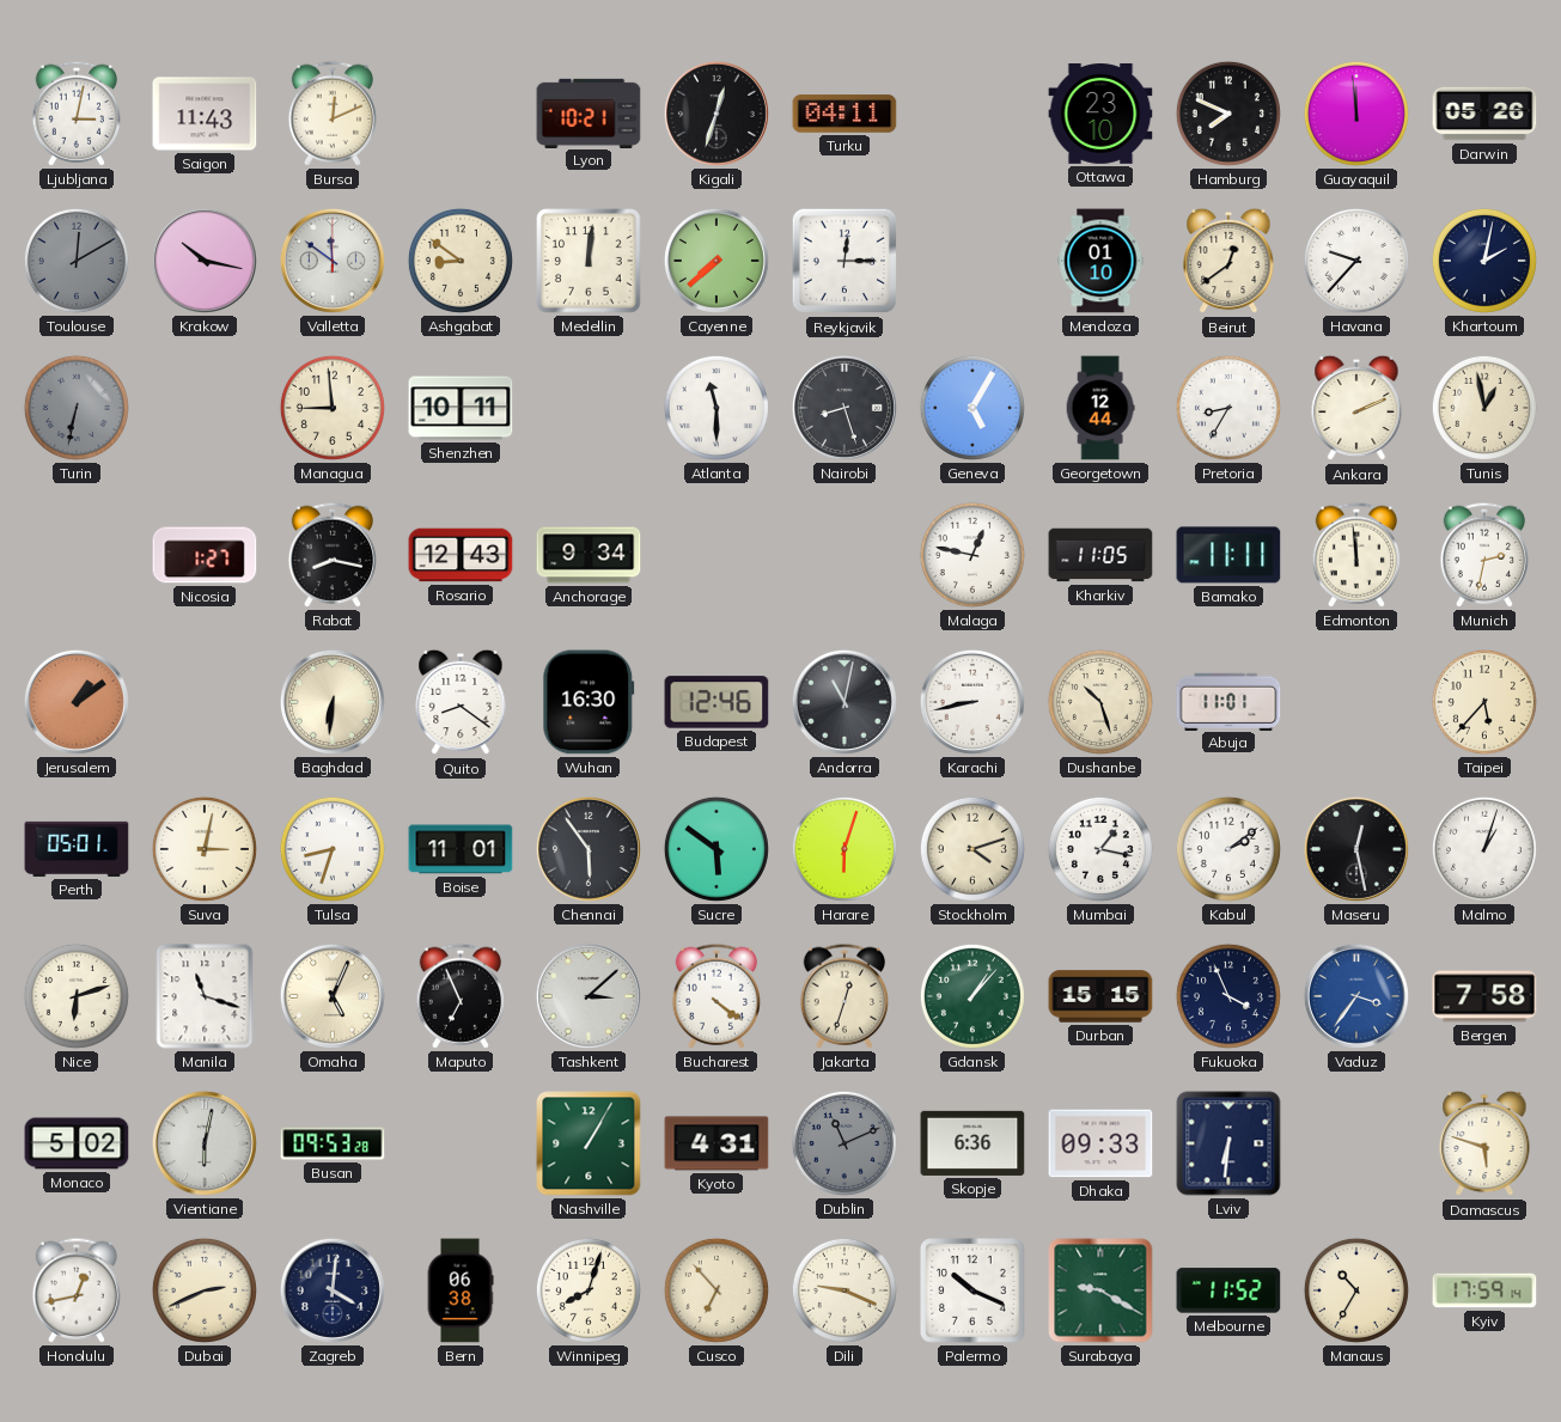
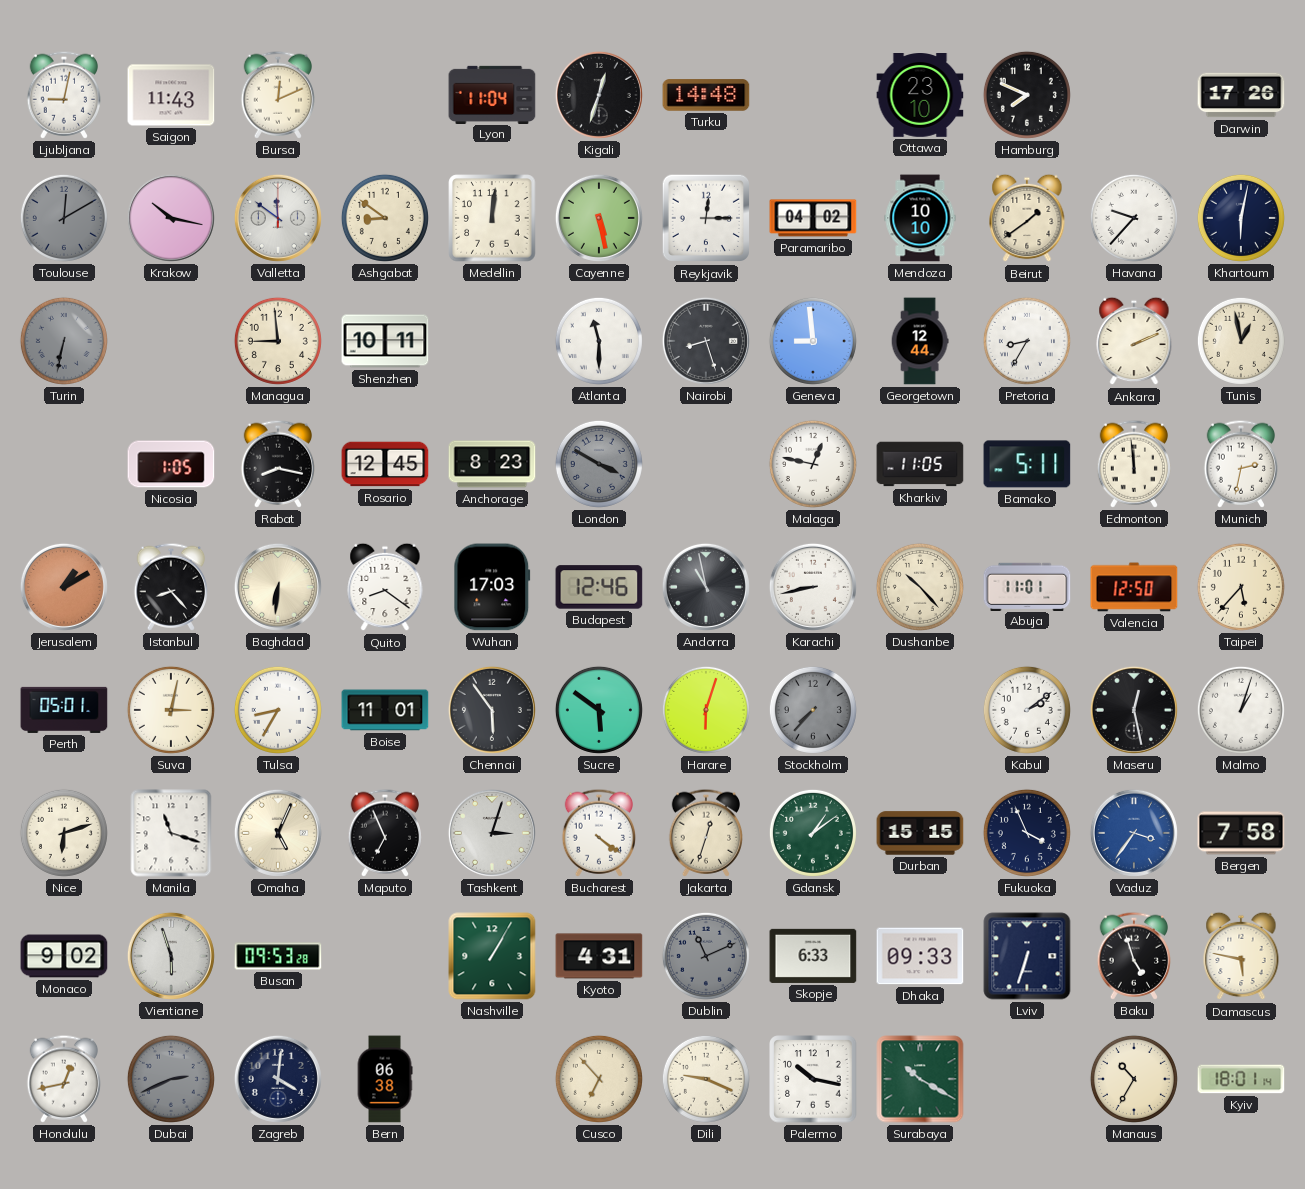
Ljubljana: 3:02 -> 9:02
Lyon: 10:21 -> 11:04
Turku: 04:11 -> 14:48
Guayaquil: 11:59 -> none
Darwin: 05:26 -> 17:26
Cayenne: 7:38 -> 5:28
Paramaribo: none -> 04:02
Mendoza: 01:10 -> 10:10
Beirut: 12:39 -> 1:39
Khartoum: 2:02 -> 6:02
Geneva: 5:05 -> 8:59
Nicosia: 1:27 -> 1:05
Rosario: 12:43 -> 12:45
Anchorage: 9:34 -> 8:23
London: none -> 3:50
Bamako: 11:11 -> 5:11
Jerusalem: 1:09 -> 1:10
Istanbul: none -> 8:23
Wuhan: 16:30 -> 17:03
Andorra: 11:02 -> 10:58
Dushanbe: 10:27 -> 10:23
Valencia: none -> 12:50
Tulsa: 8:33 -> 8:35
Stockholm: 4:12 -> 7:37
Stockholm dial: cream -> grey
Mumbai: 1:17 -> none
Tashkent: 3:08 -> 3:03
Gdansk: 1:07 -> 1:09
Monaco: 5:02 -> 9:02
Vientiane: 6:02 -> 5:57
Skopje: 6:36 -> 6:33
Lviv: 6:31 -> 6:33
Baku: none -> 4:57
Damascus: 5:48 -> 5:47
Dubai dial: cream -> grey
Winnipeg: 8:03 -> none
Palermo: 10:19 -> 10:17
Surabaya: 9:20 -> 10:20
Melbourne: 11:52 -> none
Kyiv: 17:59 -> 18:01
